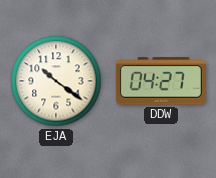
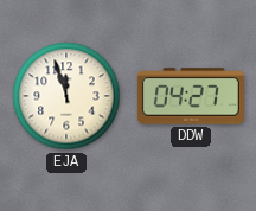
EJA: 10:21 -> 11:57
